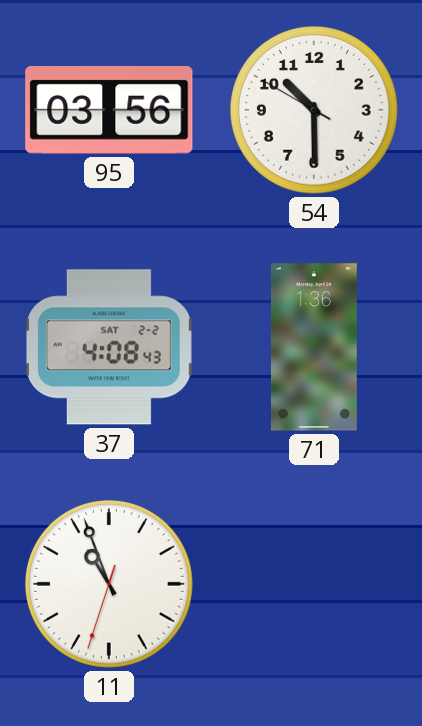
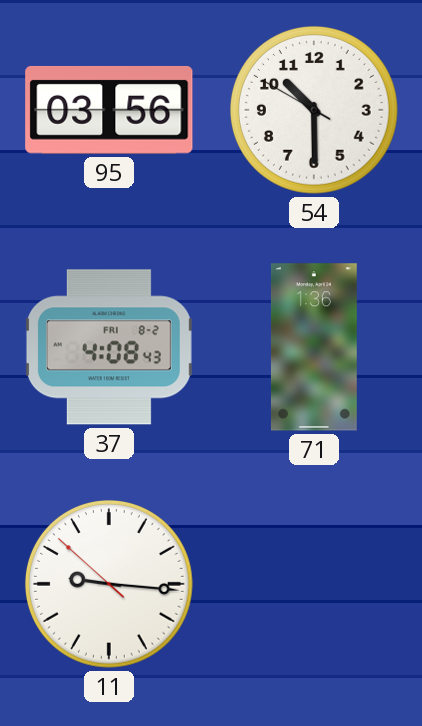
37 date: SAT 2-2 -> FRI 8-2
11: 10:56 -> 9:15
